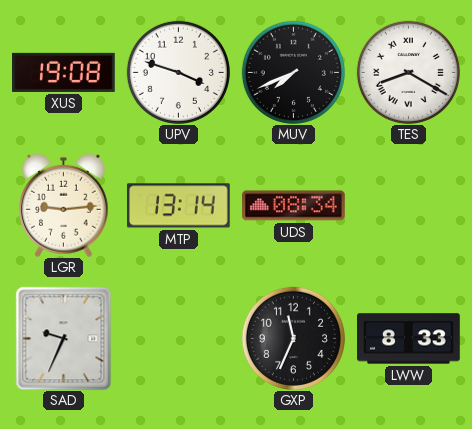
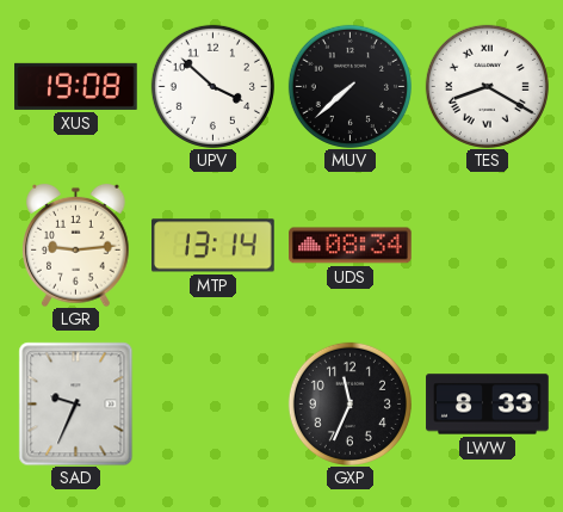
UPV: 3:48 -> 3:52
MUV: 7:41 -> 7:38
